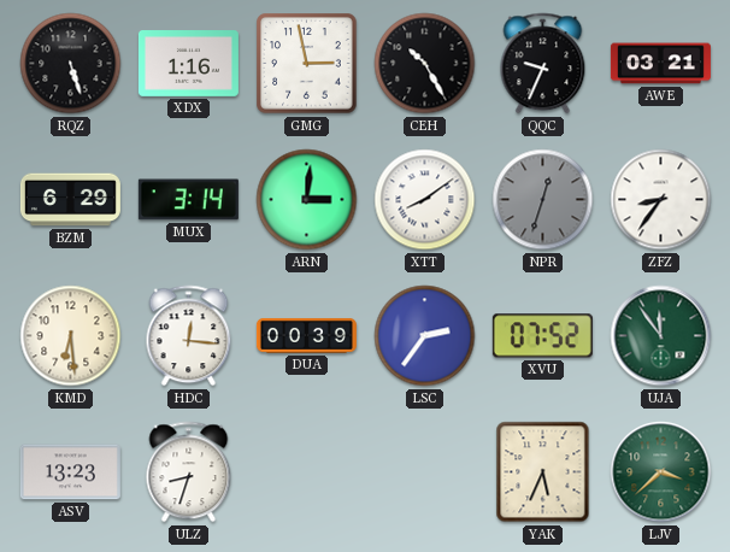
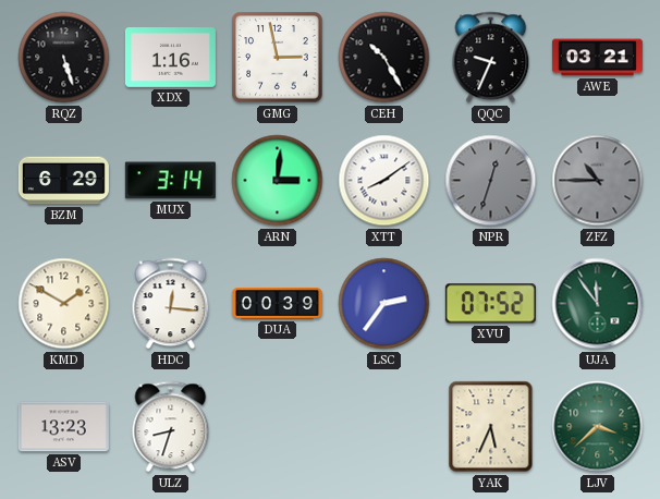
ZFZ: 8:36 -> 10:45
ZFZ dial: white -> grey
KMD: 6:29 -> 1:50
